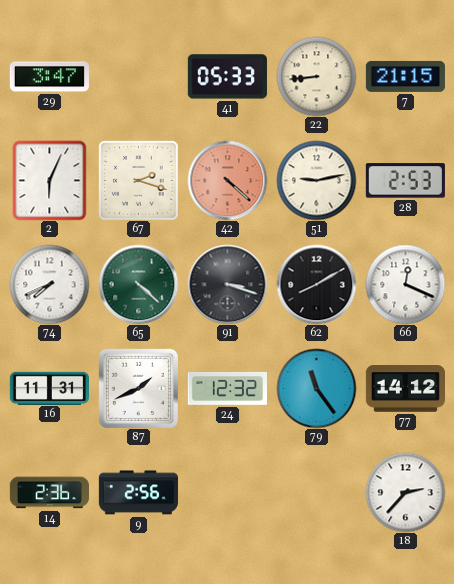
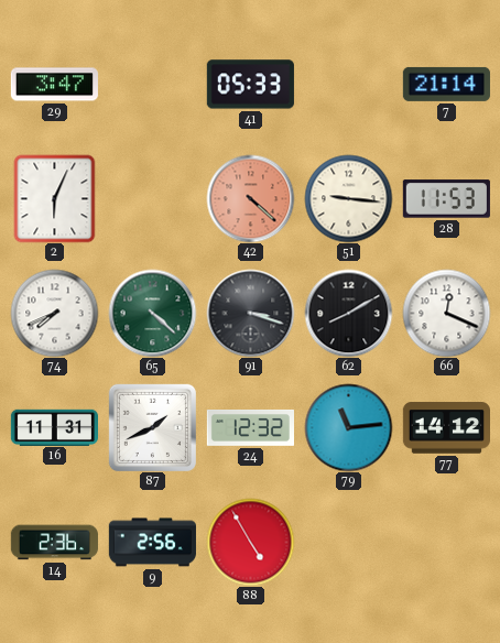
22: 8:44 -> none
7: 21:15 -> 21:14
67: 2:18 -> none
51: 9:13 -> 9:16
28: 2:53 -> 11:53
79: 11:24 -> 11:14
88: none -> 4:55
18: 2:37 -> none
